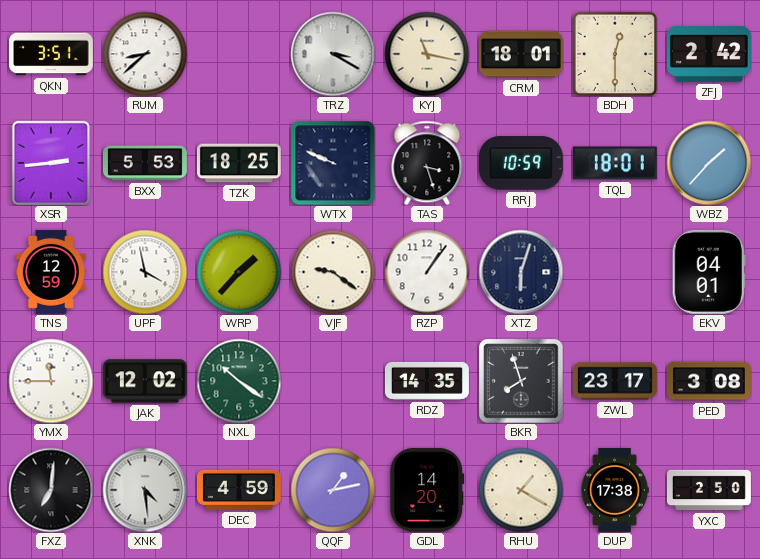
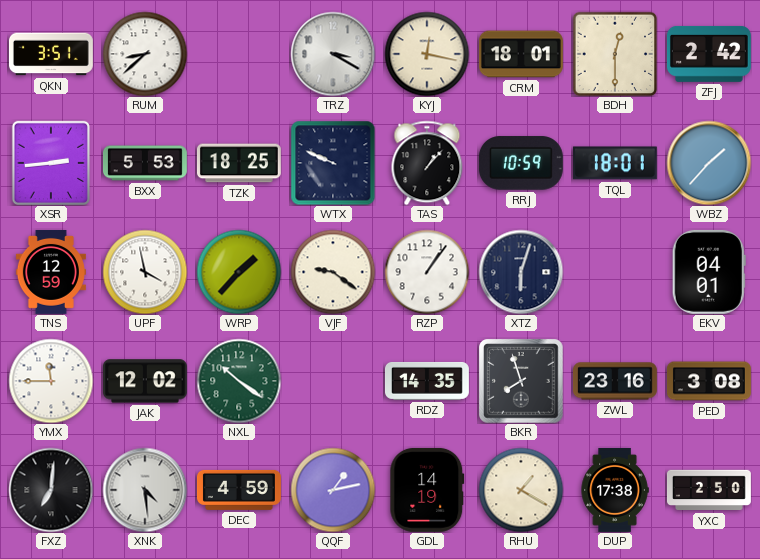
KYJ: 11:17 -> 12:17
TAS: 3:27 -> 1:07
ZWL: 23:17 -> 23:16
GDL: 14:20 -> 14:19
